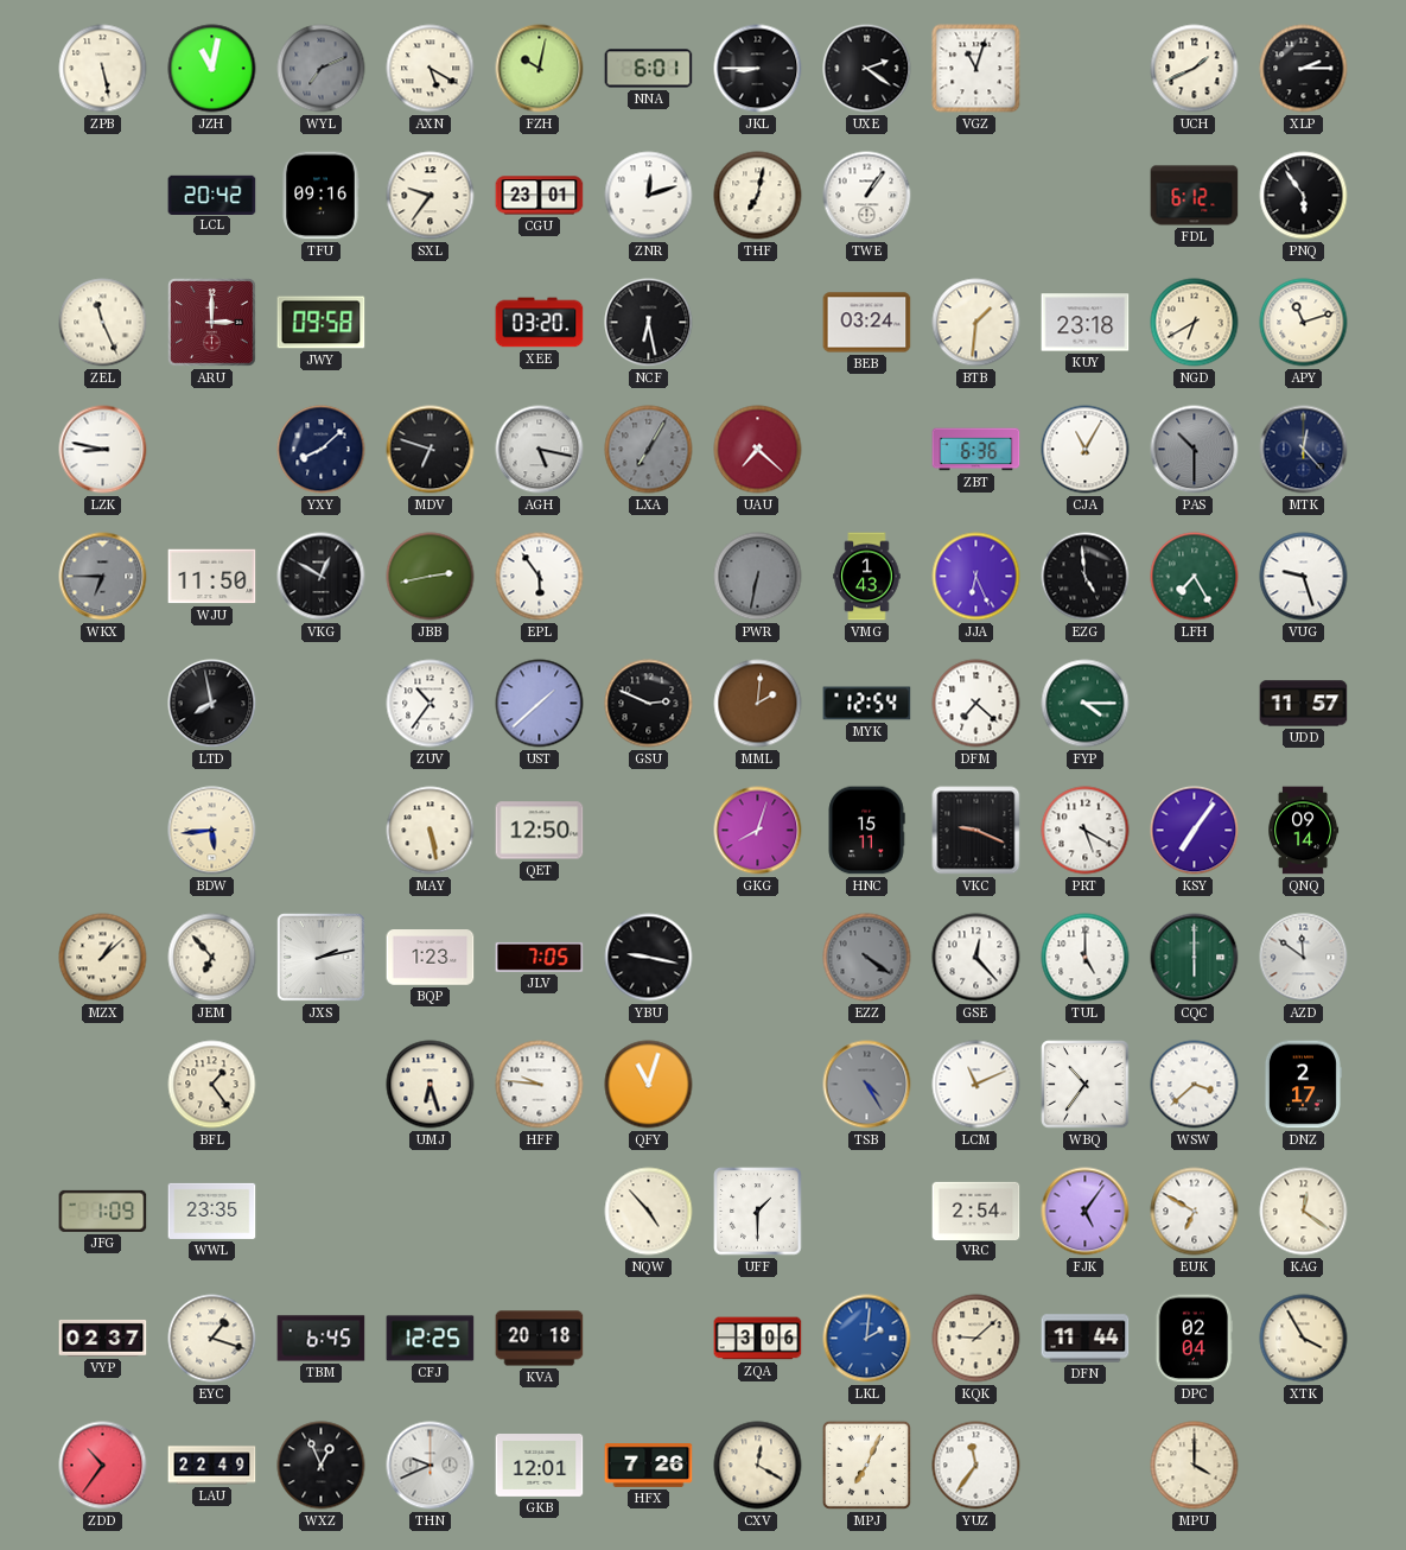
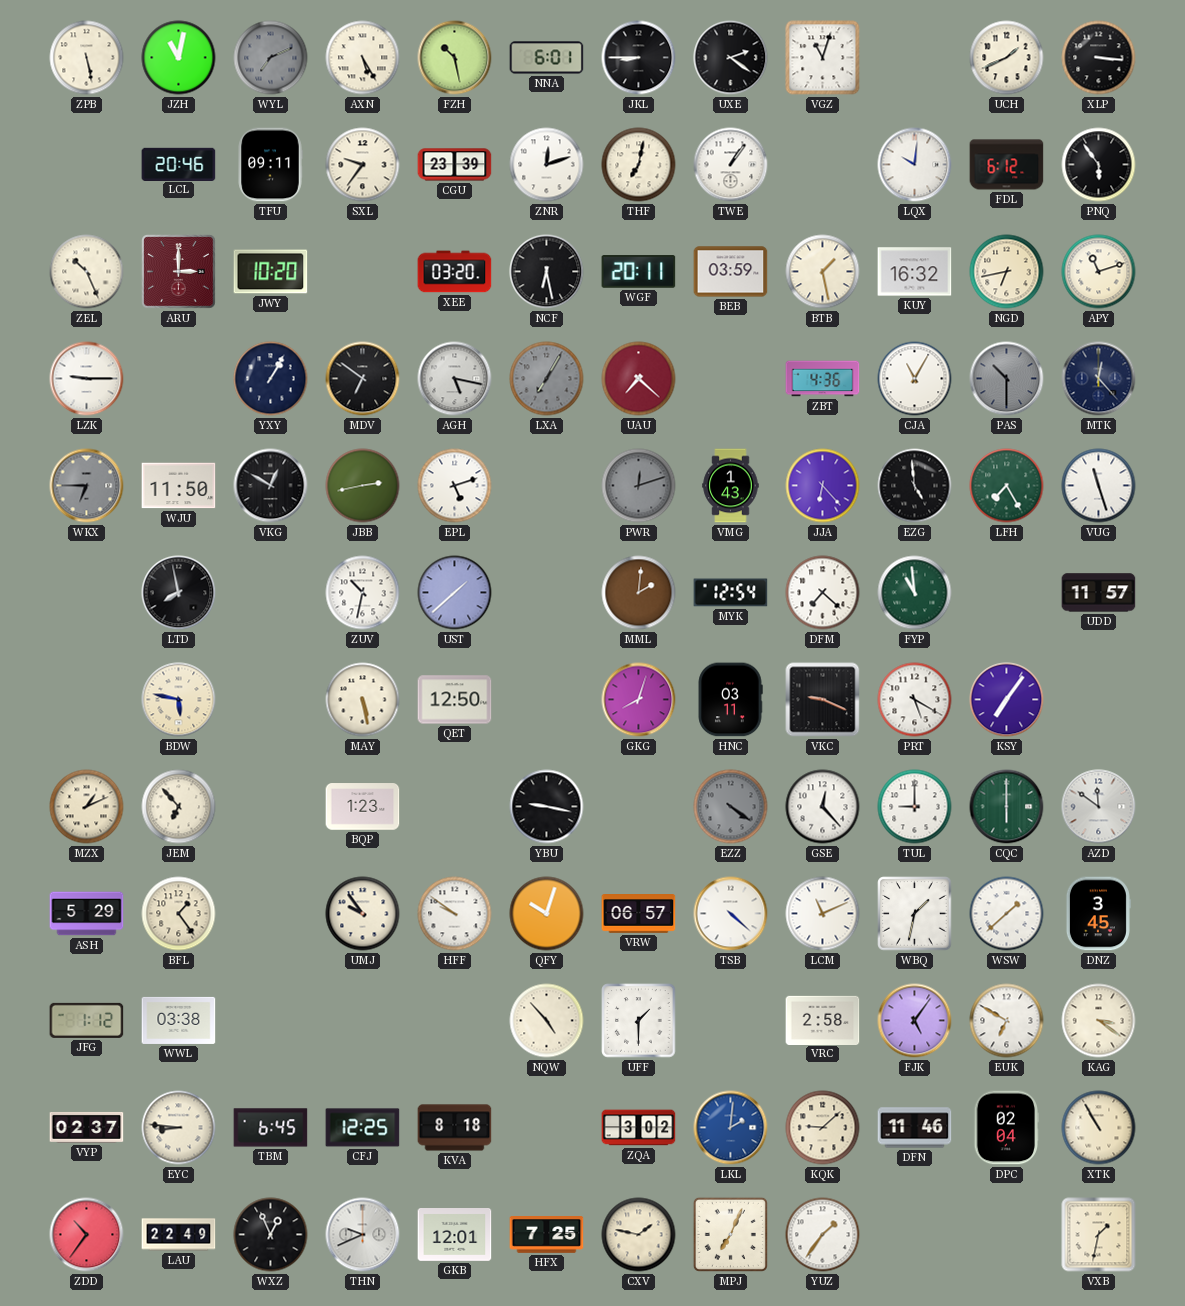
AXN: 5:20 -> 5:25
FZH: 10:02 -> 10:28
XLP: 2:15 -> 3:16
LCL: 20:42 -> 20:46
TFU: 09:16 -> 09:11
CGU: 23:01 -> 23:39
LQX: none -> 10:01
ZEL: 11:26 -> 10:26
JWY: 09:58 -> 10:20
WGF: none -> 20:11
BEB: 03:24 -> 03:59
BTB: 1:31 -> 1:28
KUY: 23:18 -> 16:32
NGD: 6:40 -> 6:43
LZK: 8:47 -> 9:15
YXY: 8:08 -> 1:05
MDV: 6:48 -> 6:51
ZBT: 6:36 -> 4:36
EPL: 5:54 -> 5:12
PWR: 6:32 -> 12:12
JJA: 6:26 -> 6:23
VUG: 9:27 -> 11:27
ZUV: 10:36 -> 10:32
GSU: 2:49 -> none
FYP: 4:15 -> 10:59
BDW: 5:44 -> 5:47
HNC: 15:11 -> 03:11
QNQ: 09:14 -> none
MZX: 1:08 -> 1:11
JXS: 2:13 -> none
JLV: 7:05 -> none
TUL: 5:00 -> 9:00
ASH: none -> 5:29
UMJ: 6:27 -> 9:54
HFF: 9:46 -> 9:51
QFY: 11:03 -> 10:03
VRW: none -> 06:57
TSB: 4:25 -> 4:22
TSB dial: grey -> white
WBQ: 10:36 -> 1:32
WSW: 3:38 -> 1:38
DNZ: 2:17 -> 3:45
JFG: 1:09 -> 1:12
WWL: 23:35 -> 03:38
VRC: 2:54 -> 2:58
KAG: 12:21 -> 3:21
EYC: 1:18 -> 8:46
KVA: 20:18 -> 8:18
ZQA: 3:06 -> 3:02
DFN: 11:44 -> 11:46
XTK: 3:55 -> 10:55
HFX: 7:26 -> 7:25
CXV: 12:20 -> 1:47
YUZ: 11:36 -> 1:36
MPU: 4:00 -> none
VXB: none -> 1:32
